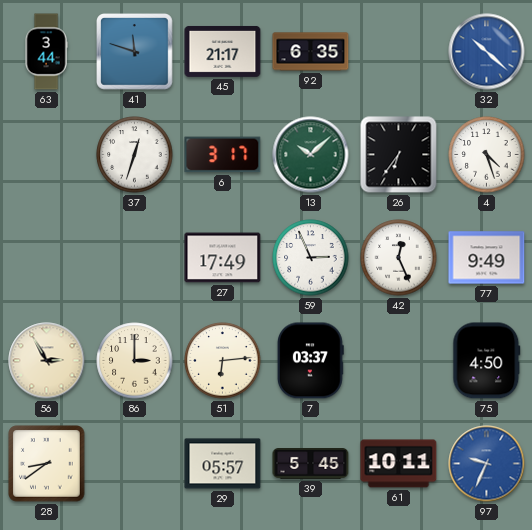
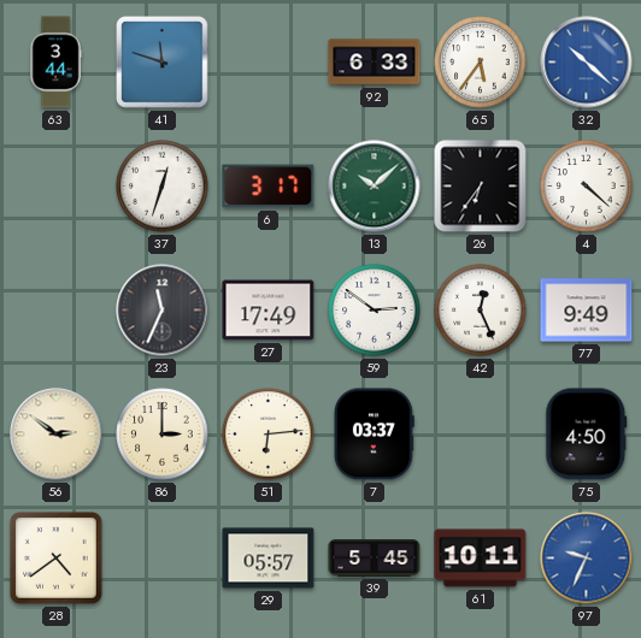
45: 21:17 -> none
92: 6:35 -> 6:33
65: none -> 5:36
4: 4:27 -> 4:22
23: none -> 11:34
59: 2:56 -> 2:51
56: 2:55 -> 2:51
28: 8:39 -> 4:39
